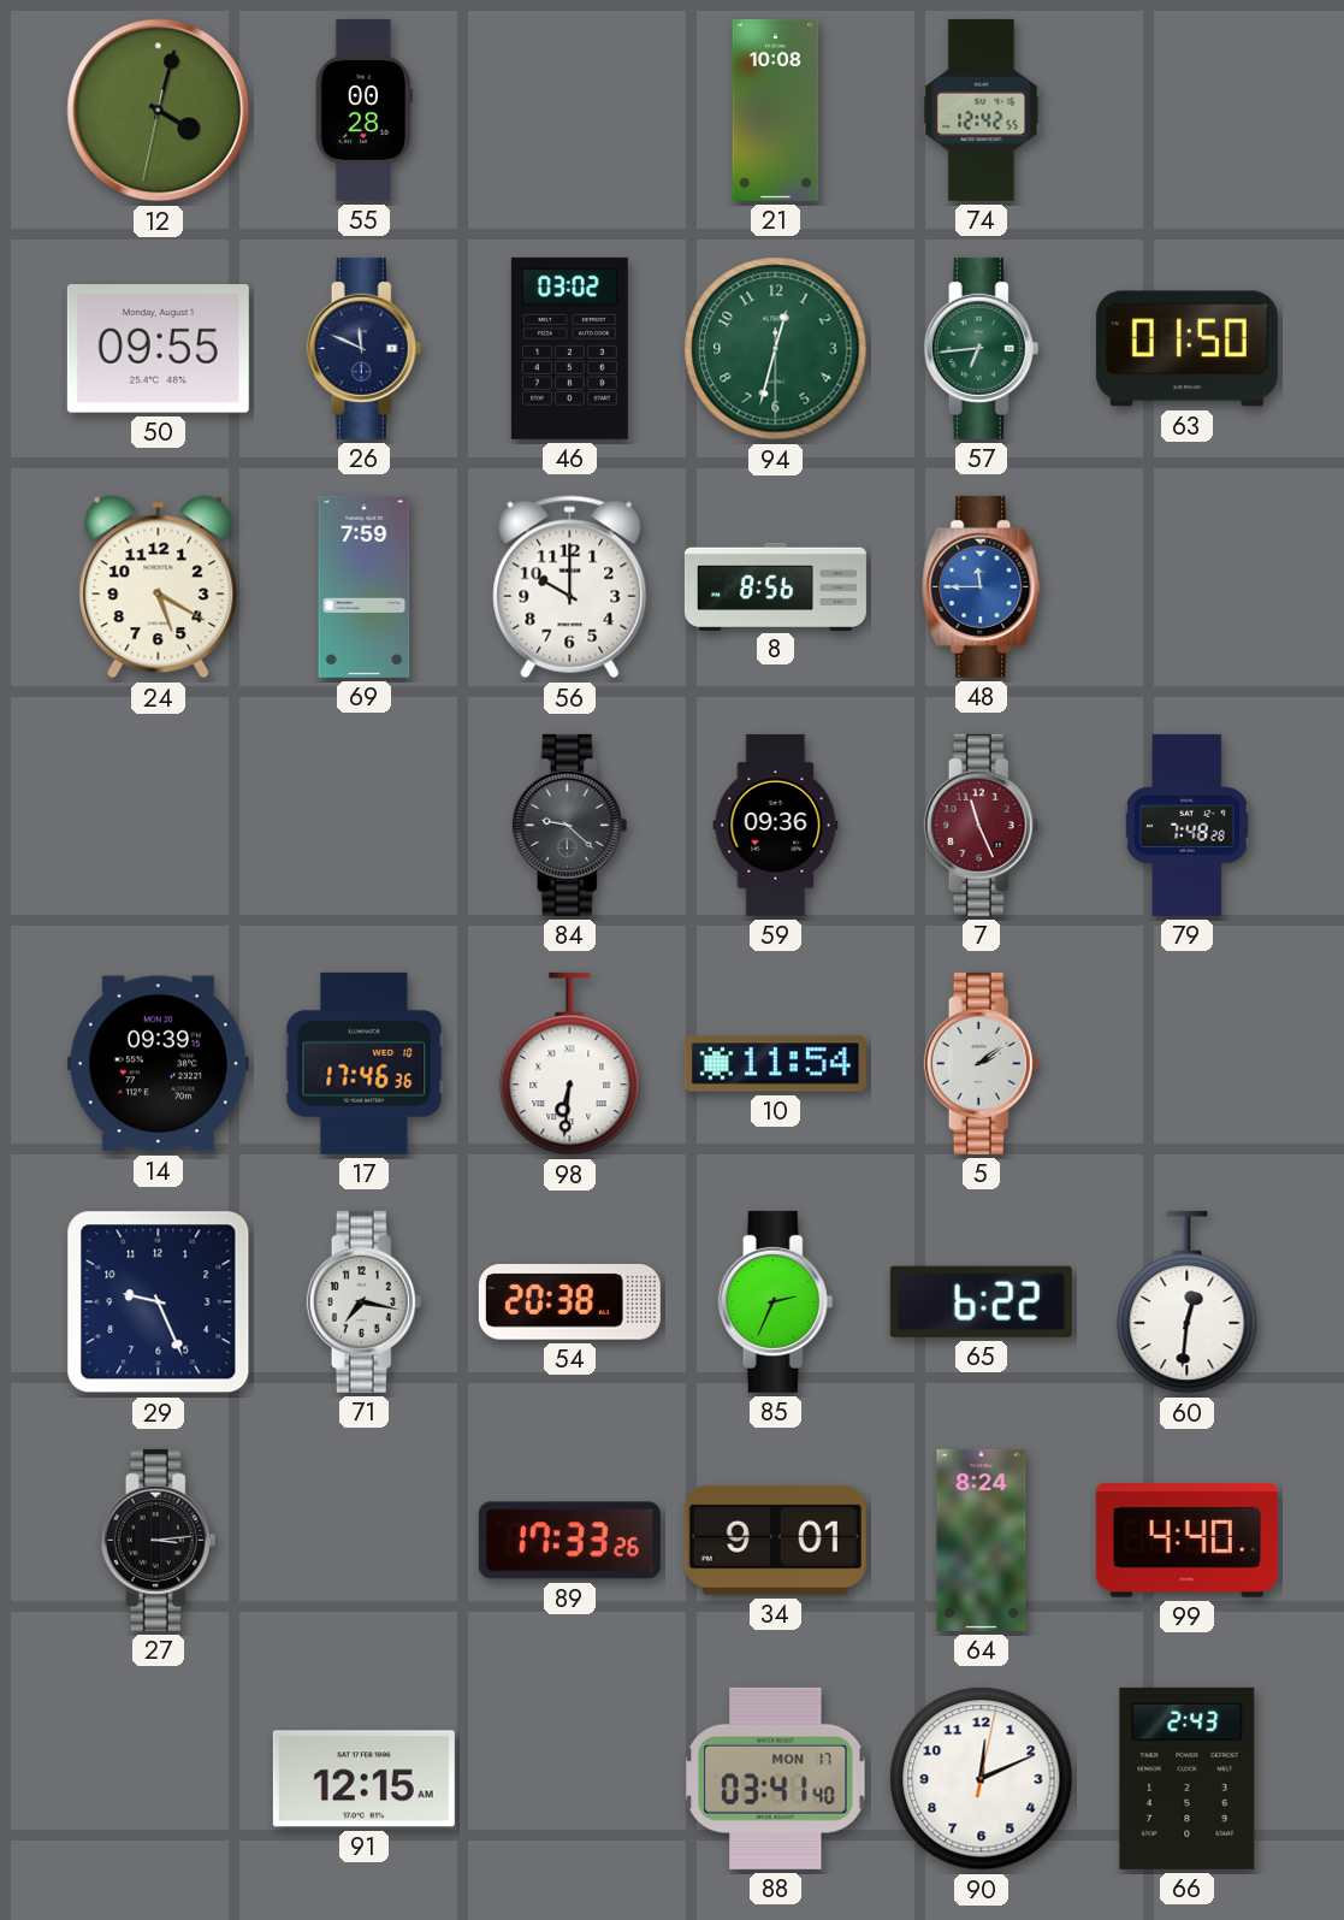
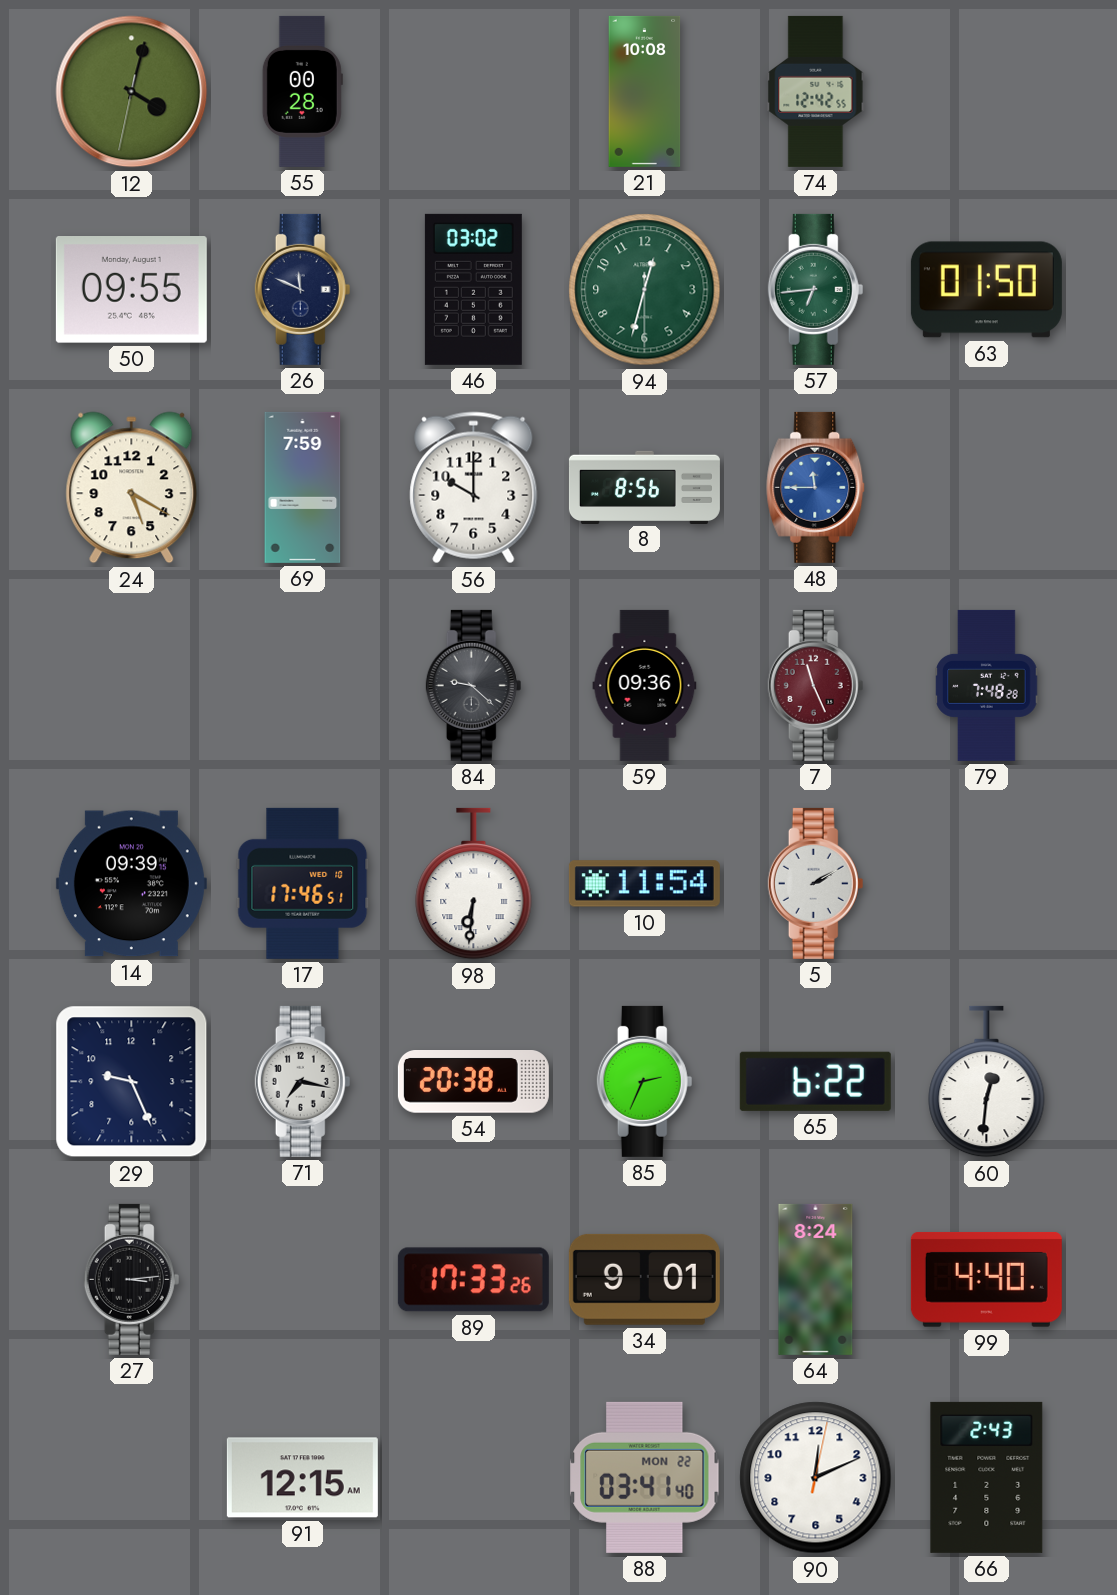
17: 17:46:36 -> 17:46:51
5: 2:09 -> 2:10
88 date: MON 17 -> MON 22
